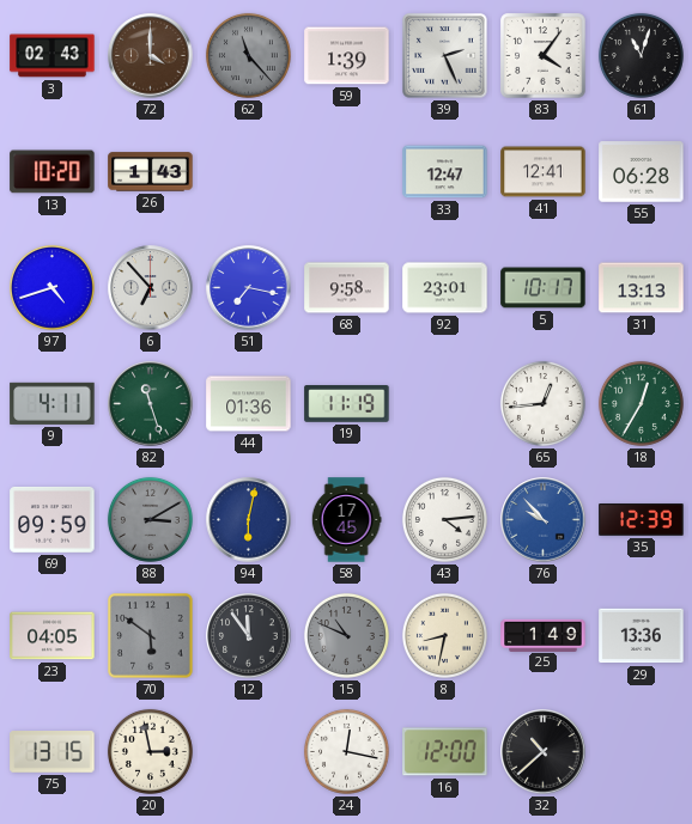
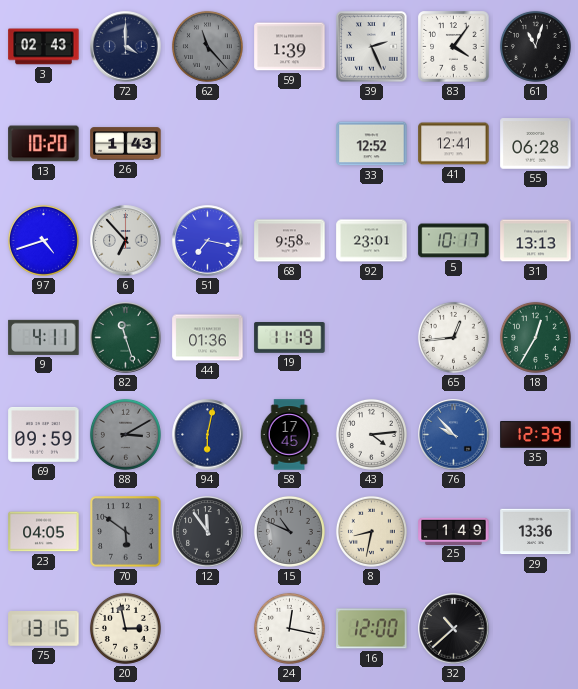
72 dial: brown -> navy
33: 12:47 -> 12:52
